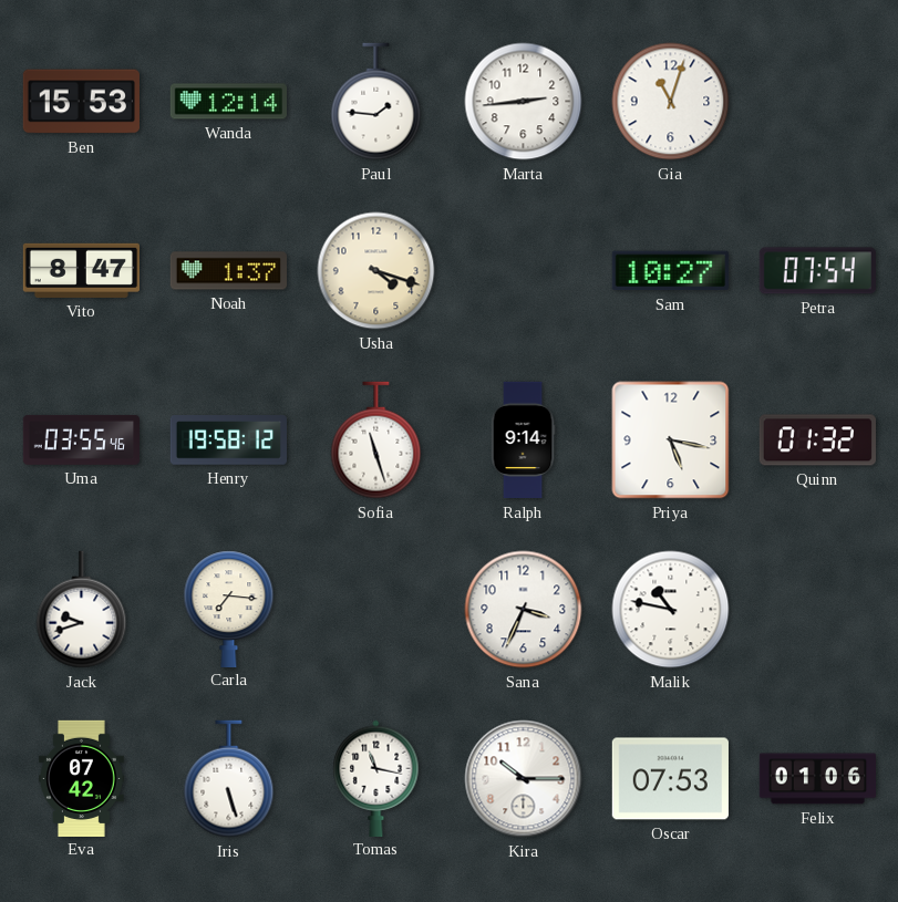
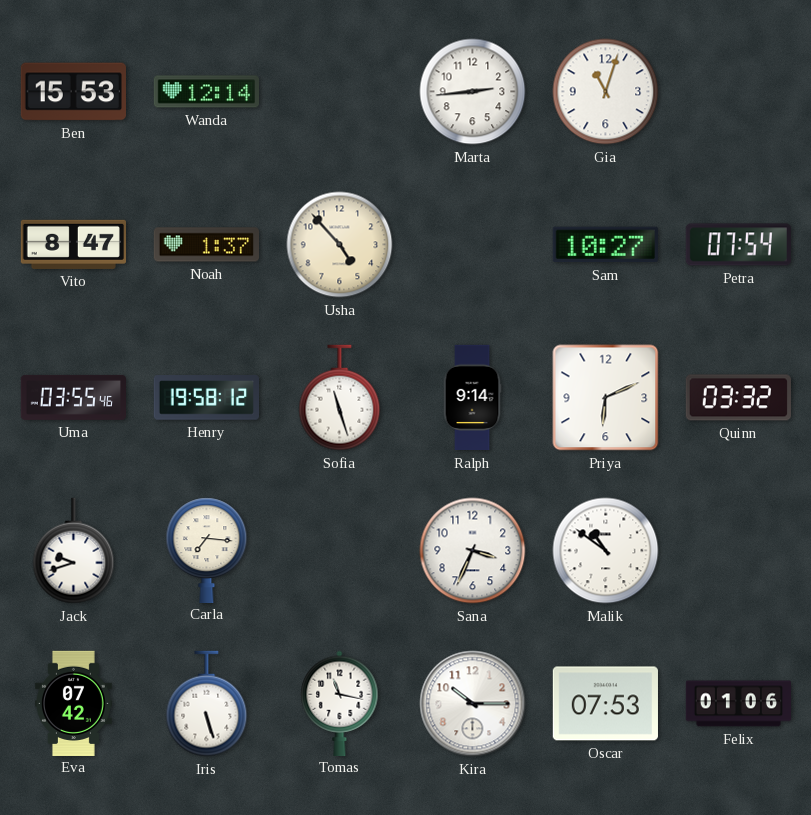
Paul: 1:46 -> none
Usha: 4:18 -> 4:53
Priya: 5:17 -> 6:11
Quinn: 01:32 -> 03:32
Malik: 10:47 -> 10:51
